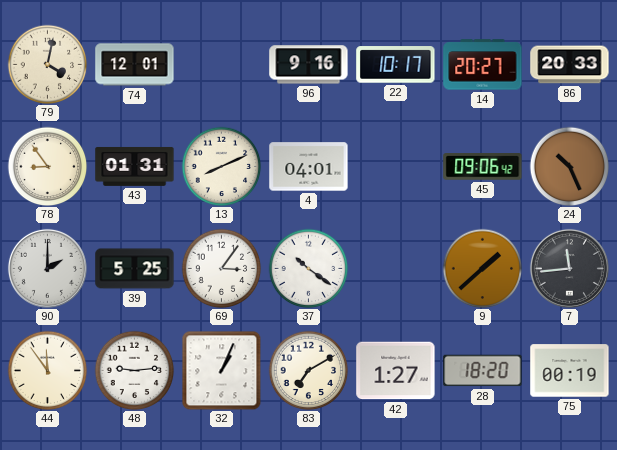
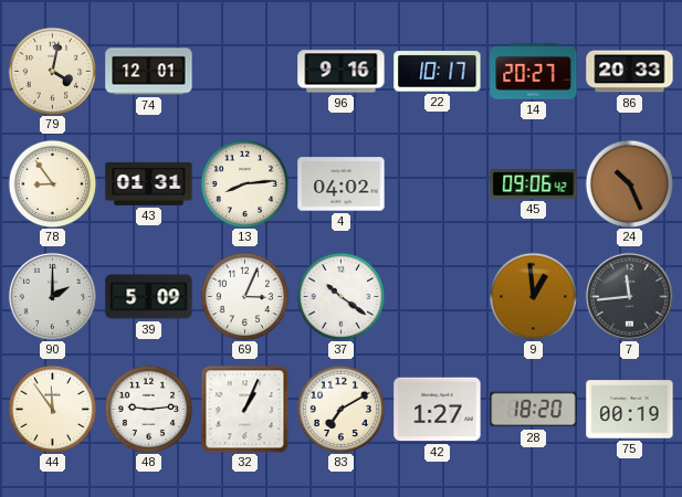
13: 8:11 -> 8:14
4: 04:01 -> 04:02
39: 5:25 -> 5:09
69: 3:06 -> 3:04
9: 1:38 -> 12:59
